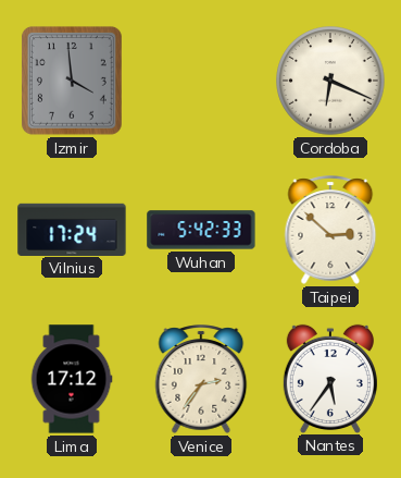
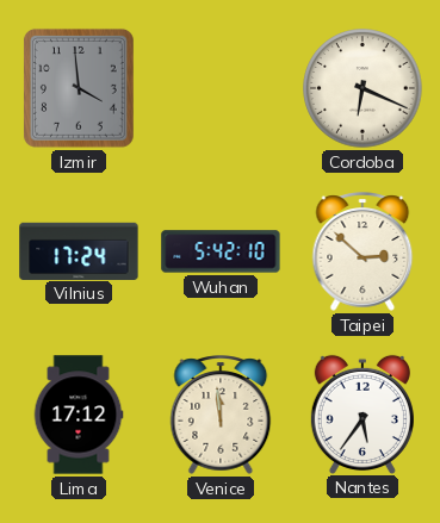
Wuhan: 5:42:33 -> 5:42:10
Venice: 2:36 -> 11:59
